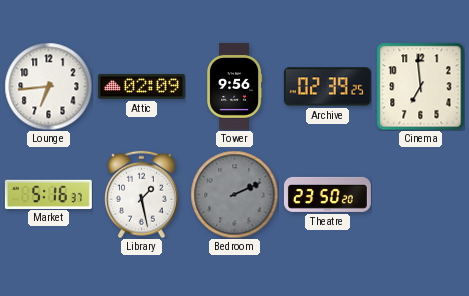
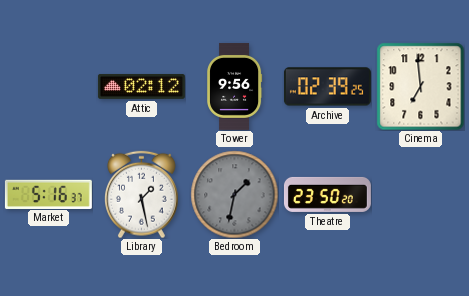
Lounge: 6:44 -> none
Attic: 02:09 -> 02:12
Bedroom: 2:11 -> 1:32
